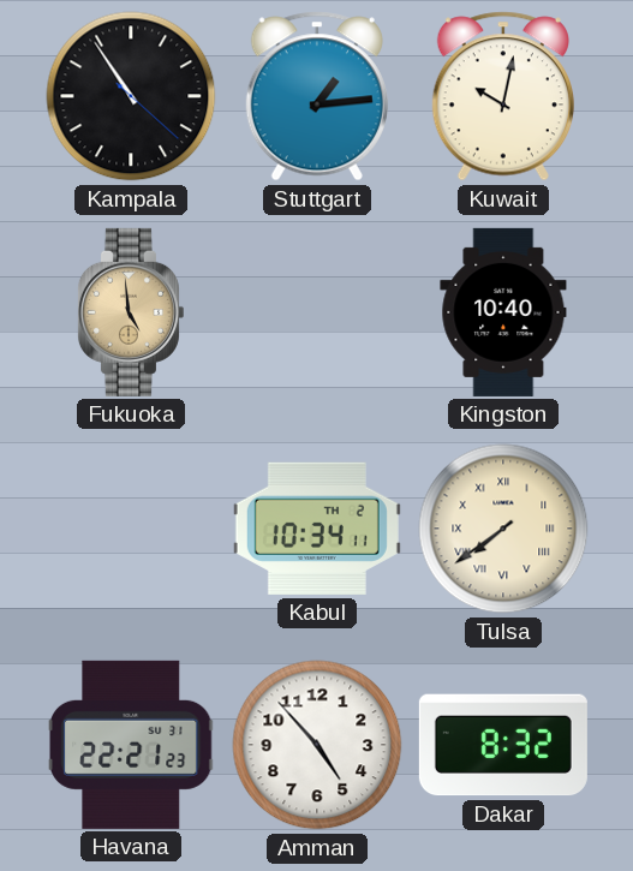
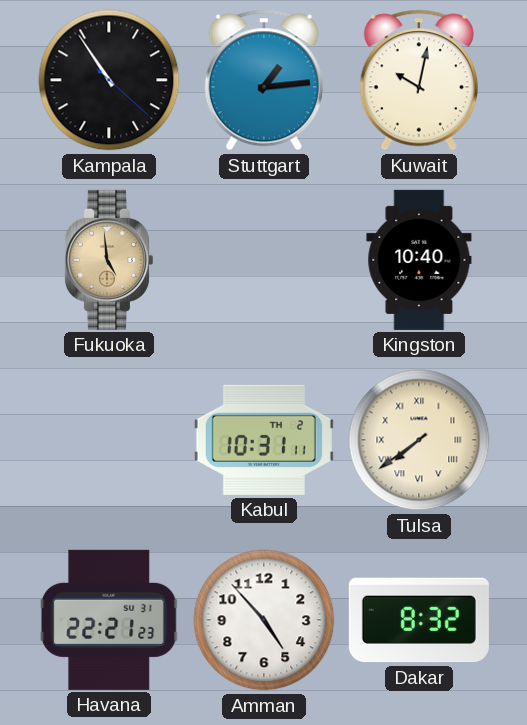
Kabul: 10:34 -> 10:31
